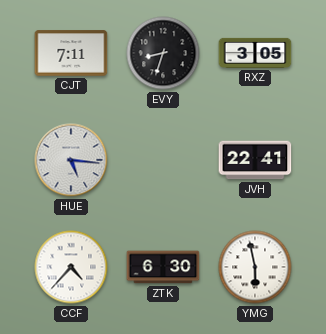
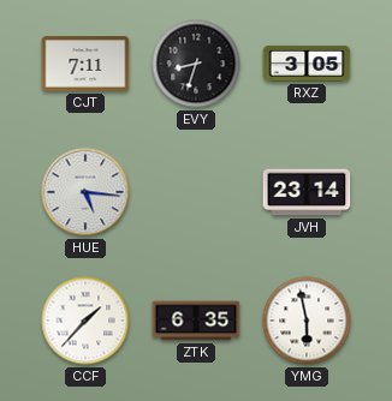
JVH: 22:41 -> 23:14
CCF: 4:37 -> 1:37
ZTK: 6:30 -> 6:35
